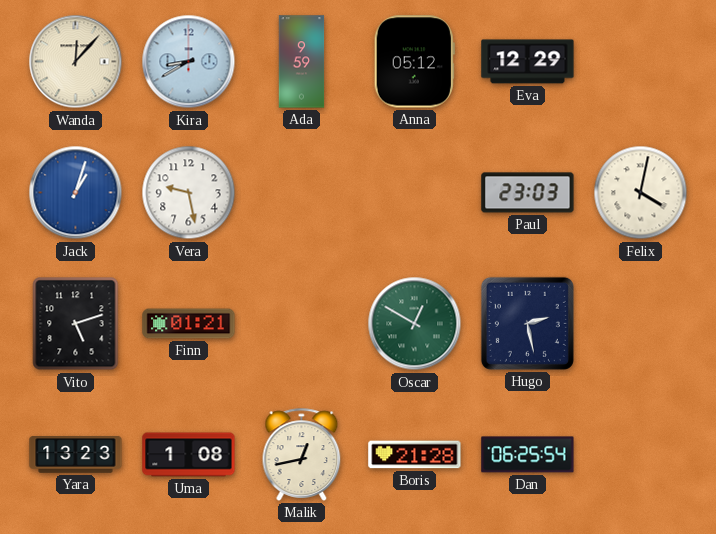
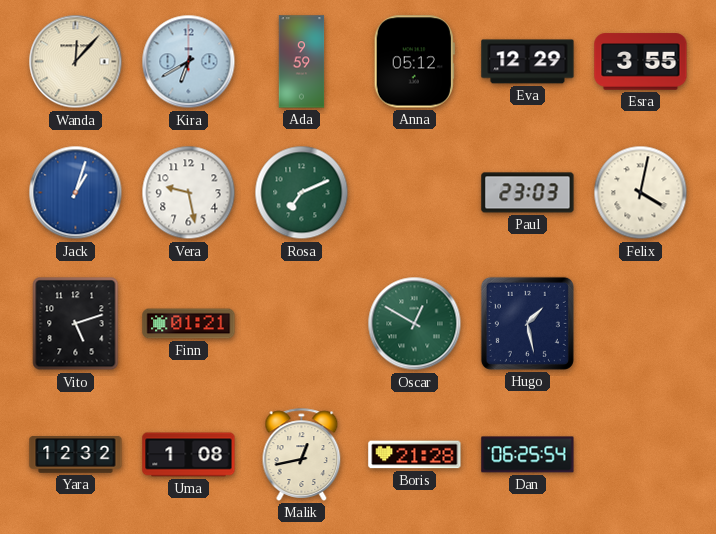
Kira: 8:40 -> 6:40
Esra: none -> 3:55
Rosa: none -> 7:11
Hugo: 2:28 -> 1:28
Yara: 13:23 -> 12:32
